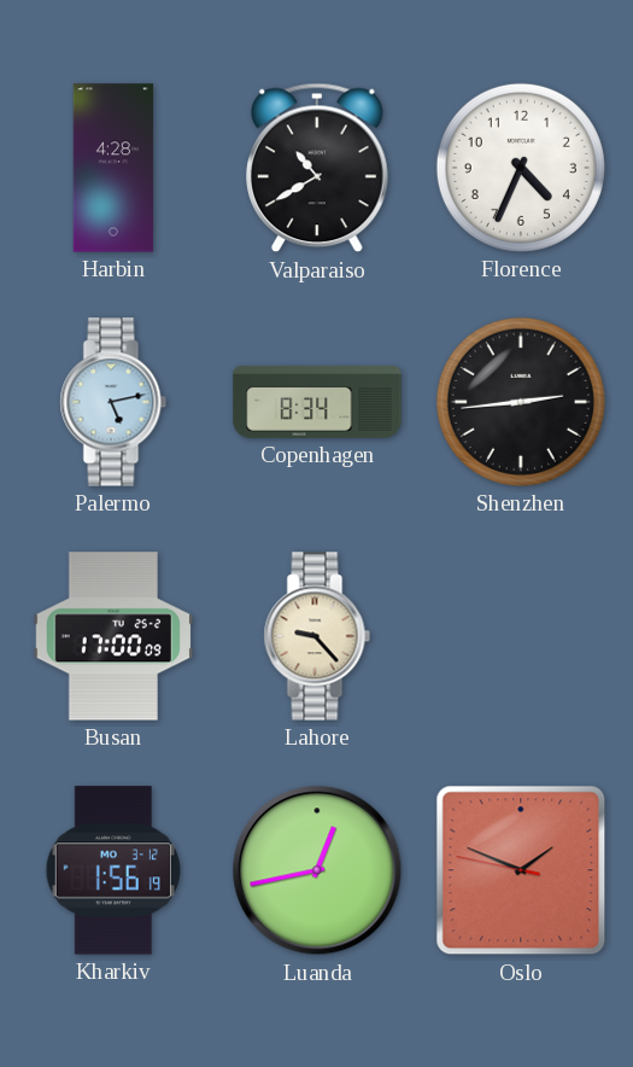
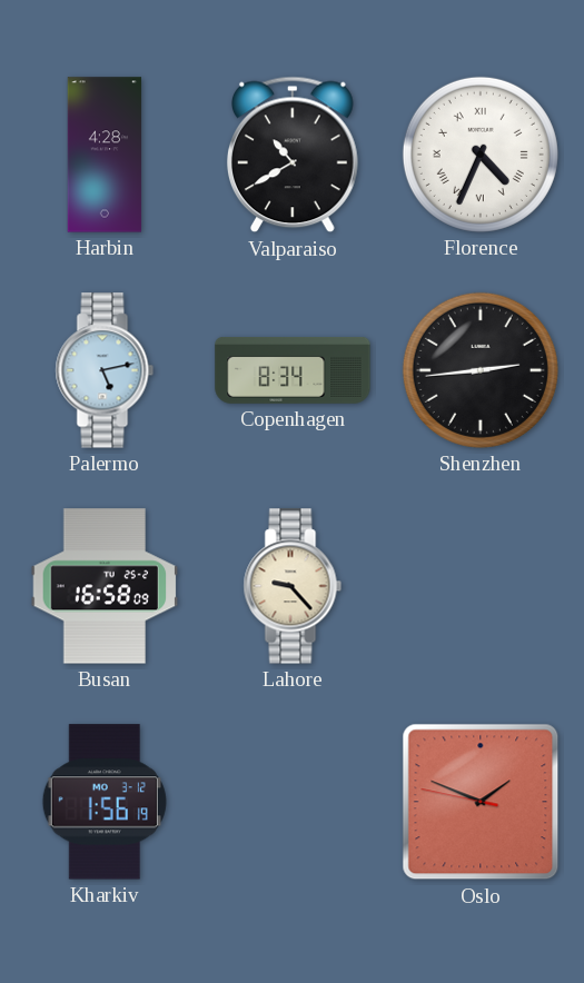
Florence numerals: Arabic -> Roman
Busan: 17:00 -> 16:58
Luanda: 12:43 -> none
